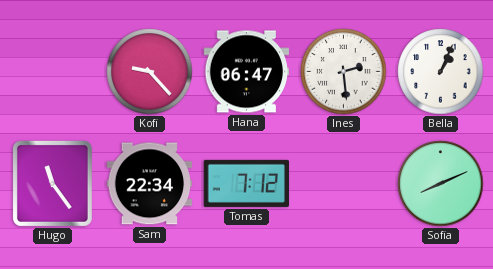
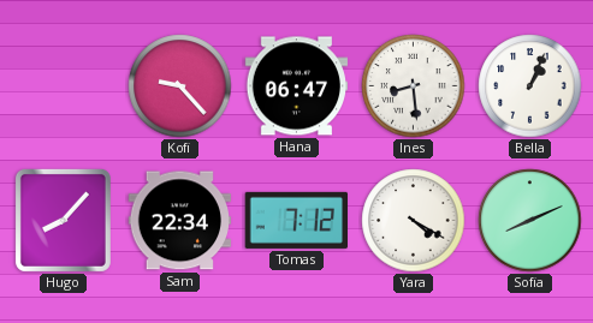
Ines: 2:29 -> 8:29
Hugo: 11:24 -> 8:07
Yara: none -> 4:20
